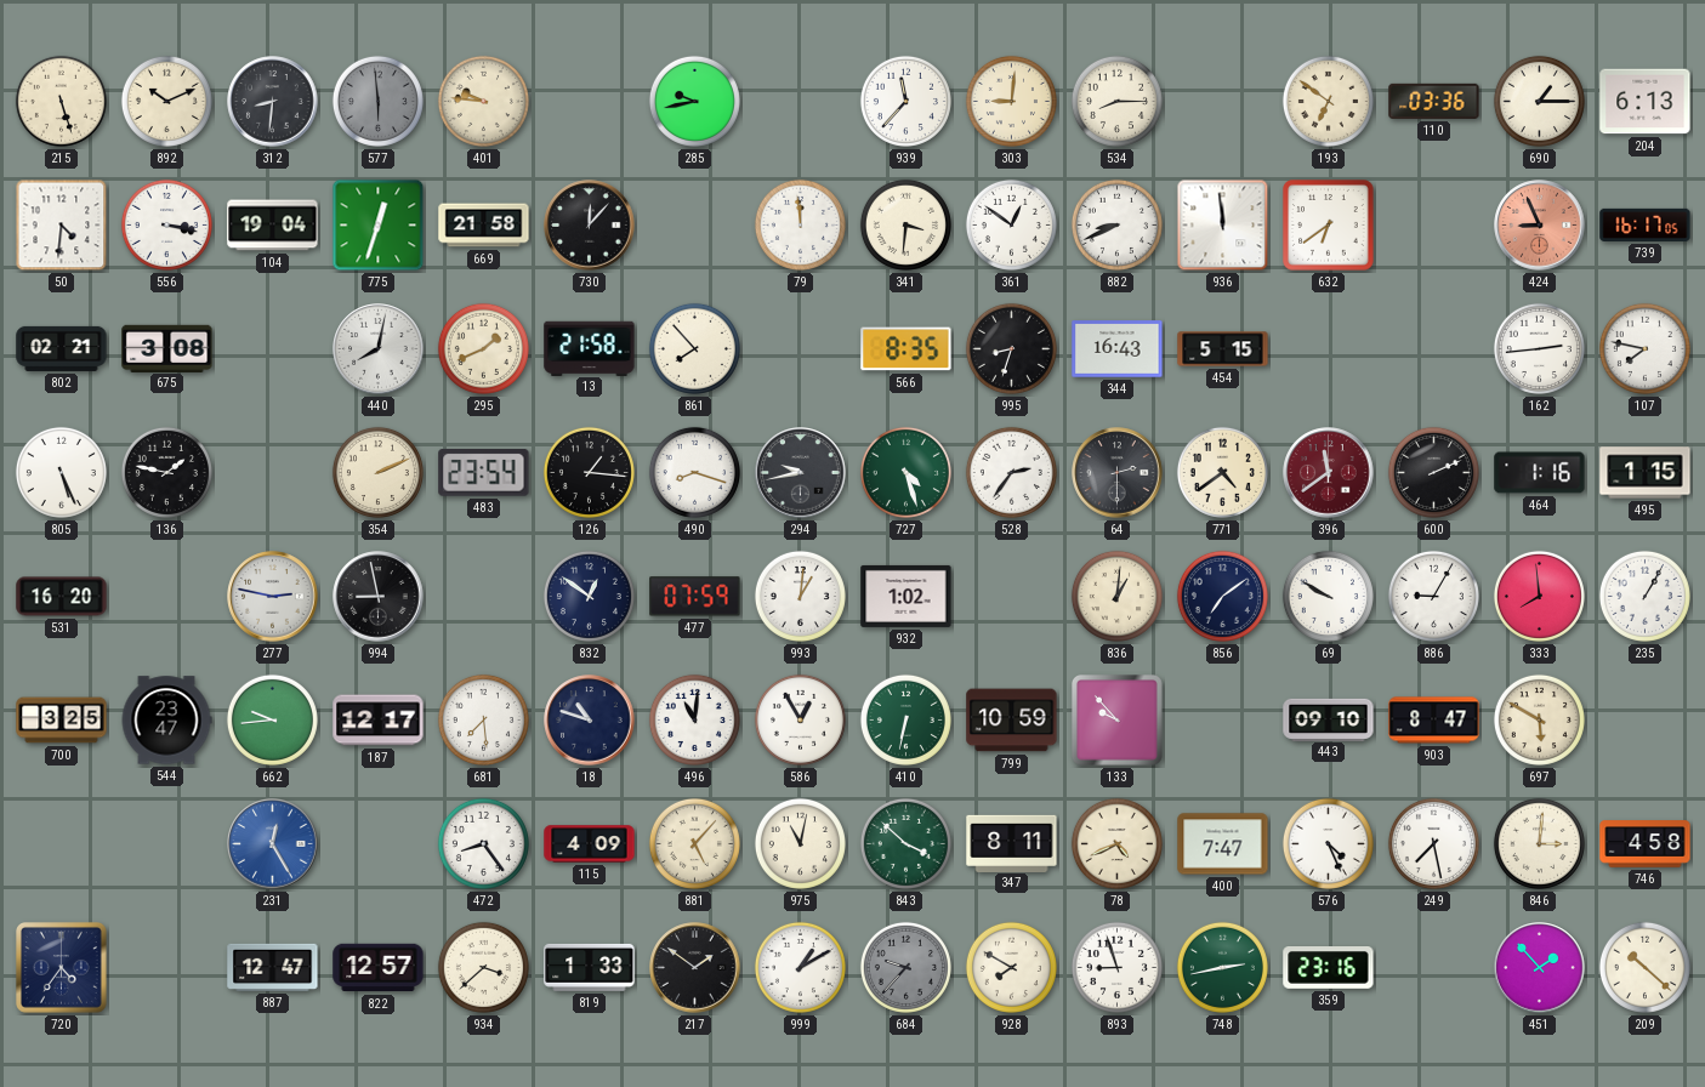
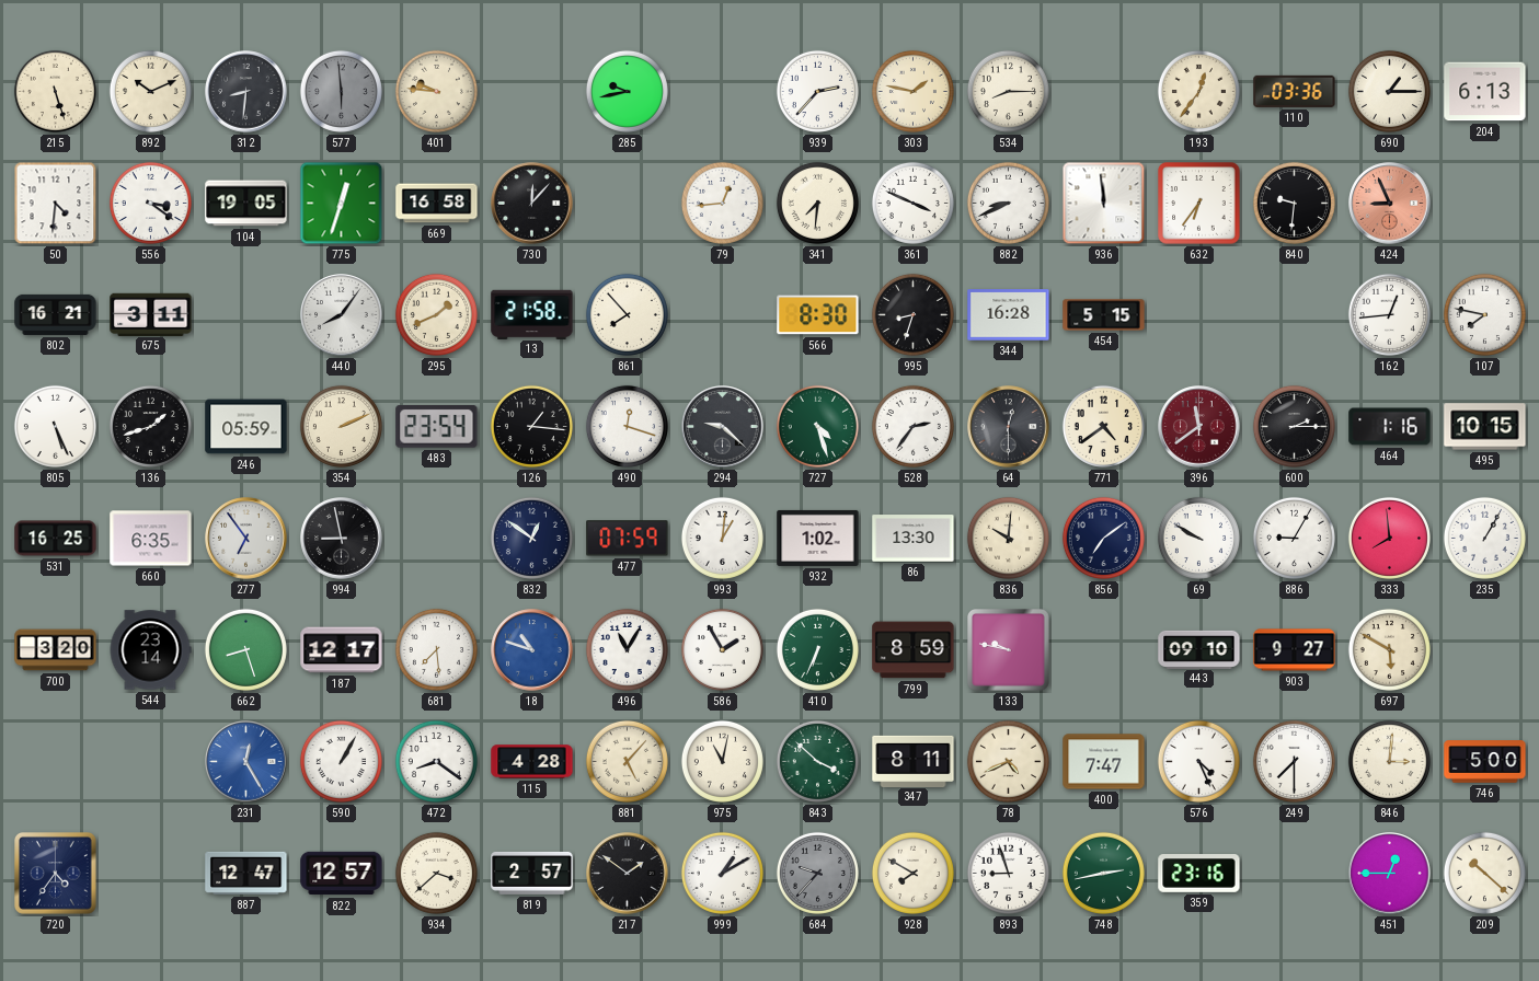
939: 11:37 -> 2:37
303: 9:01 -> 1:47
193: 6:51 -> 12:36
556: 3:17 -> 3:21
104: 19:04 -> 19:05
669: 21:58 -> 16:58
79: 11:59 -> 12:44
341: 3:31 -> 7:31
361: 12:51 -> 3:49
632: 6:39 -> 6:36
840: none -> 9:31
739: 16:17 -> none
802: 02:21 -> 16:21
675: 3:08 -> 3:11
440: 8:02 -> 8:06
566: 8:35 -> 8:30
344: 16:43 -> 16:28
162: 2:44 -> 12:44
136: 1:47 -> 1:42
246: none -> 05:59
490: 8:18 -> 12:18
294: 9:43 -> 9:22
64: 2:30 -> 12:30
600: 2:11 -> 2:15
495: 1:15 -> 10:15
531: 16:20 -> 16:25
660: none -> 6:35
277: 2:47 -> 6:54
86: none -> 13:30
836: 1:01 -> 10:01
700: 3:25 -> 3:20
544: 23:47 -> 23:14
662: 9:44 -> 8:27
18 dial: navy -> blue
496: 11:01 -> 11:05
586: 12:55 -> 1:55
410: 6:32 -> 6:34
799: 10:59 -> 8:59
133: 9:53 -> 9:47
903: 8:47 -> 9:27
590: none -> 1:05
472: 8:24 -> 8:21
115: 4:09 -> 4:28
249: 7:28 -> 7:30
746: 4:58 -> 5:00
819: 1:33 -> 2:57
451: 1:53 -> 12:45
